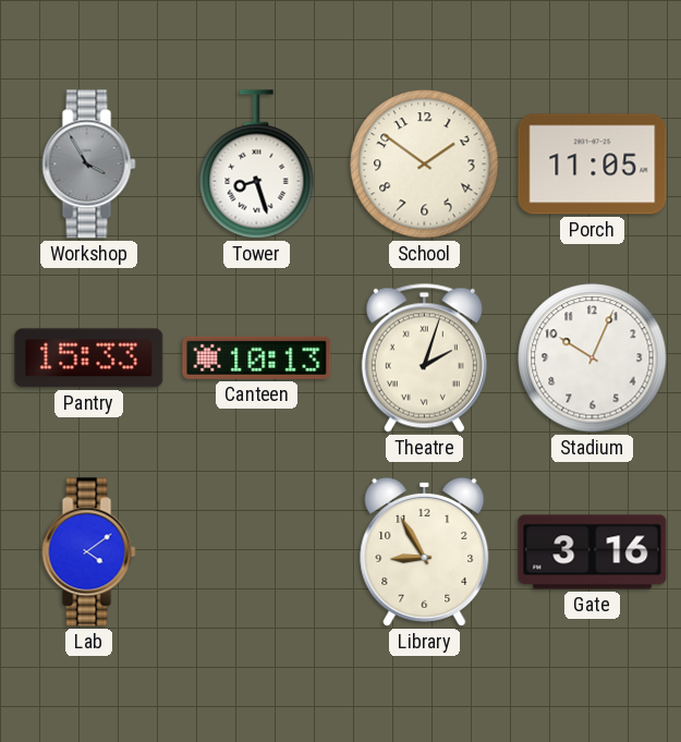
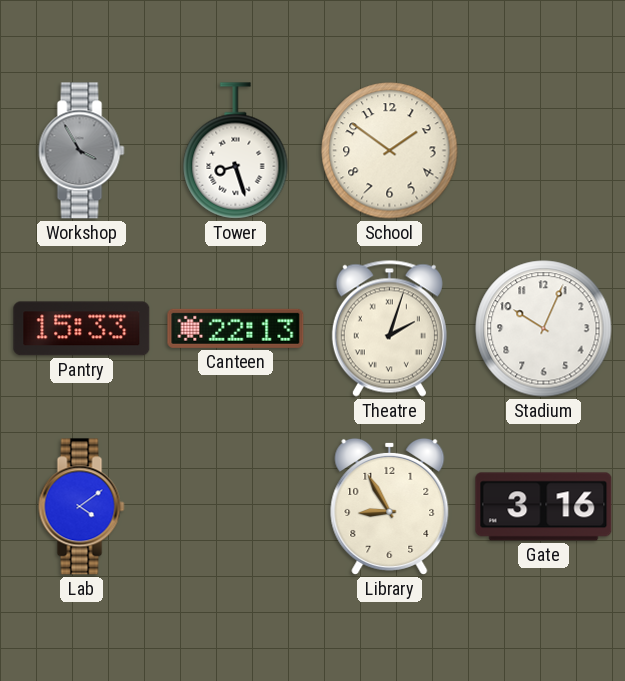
Porch: 11:05 -> none
Canteen: 10:13 -> 22:13
